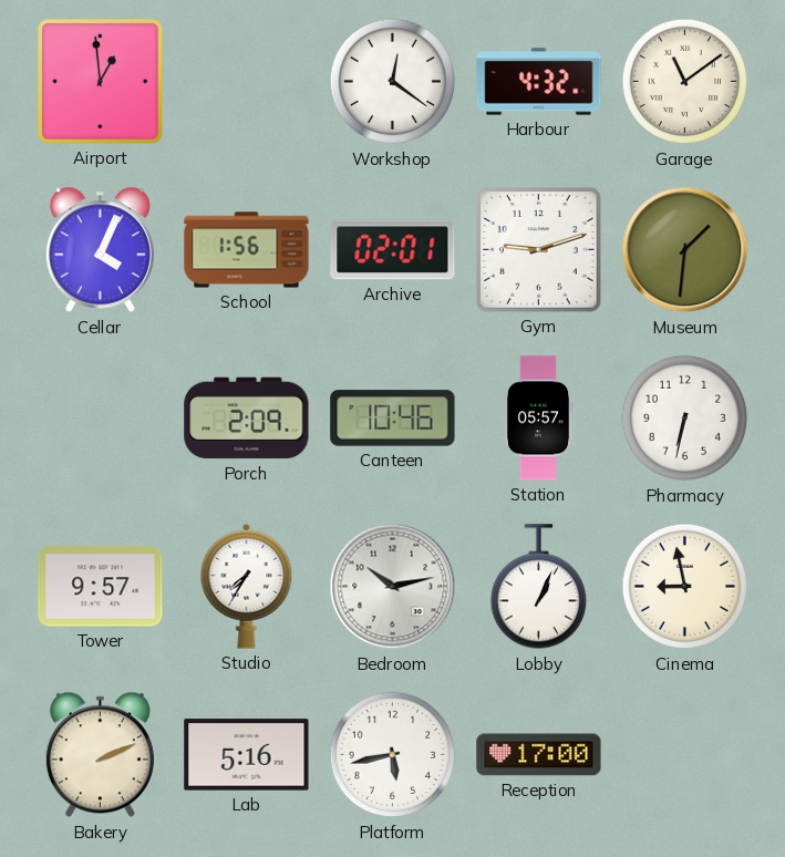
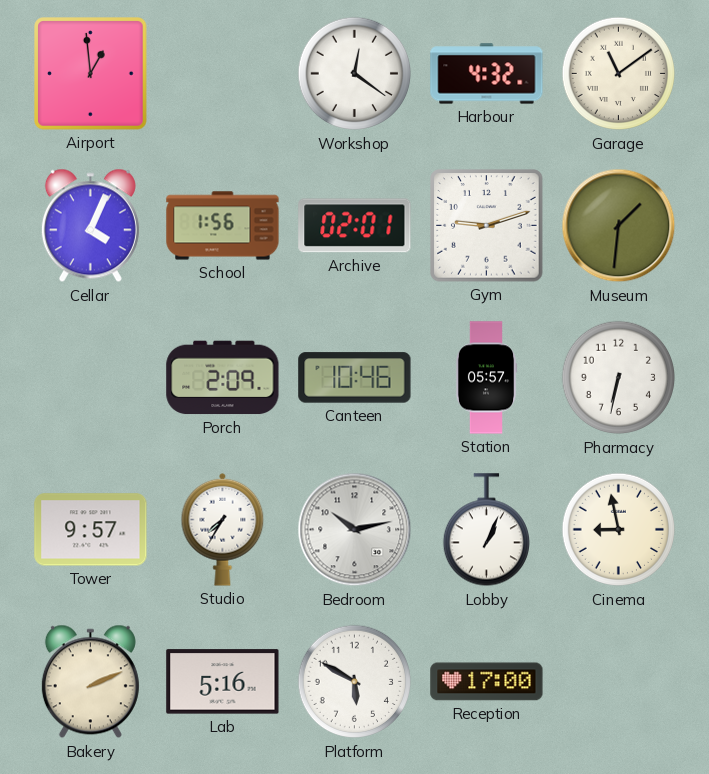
Platform: 5:43 -> 5:50
